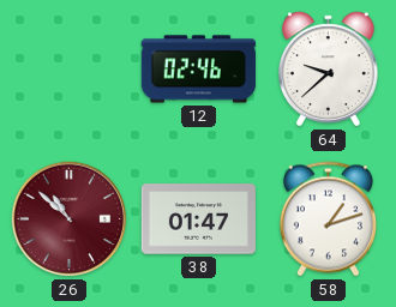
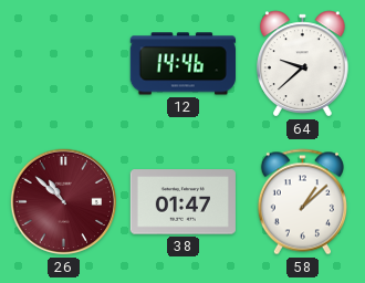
12: 02:46 -> 14:46
58: 1:12 -> 1:08
